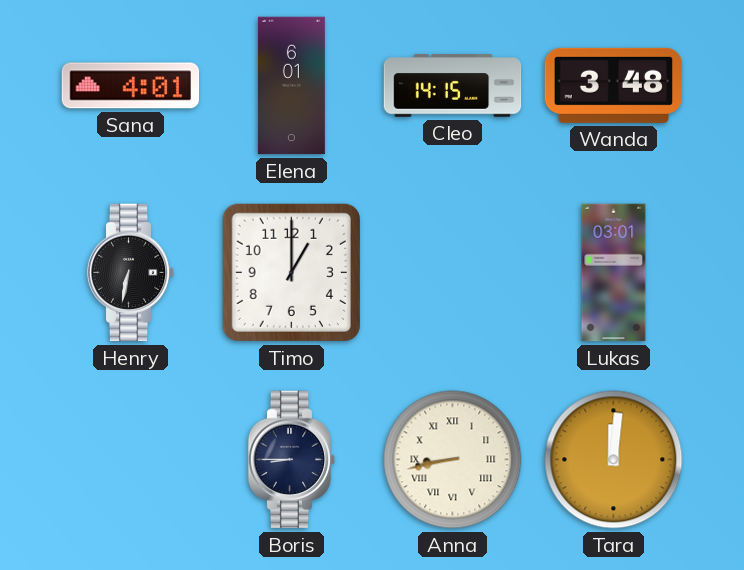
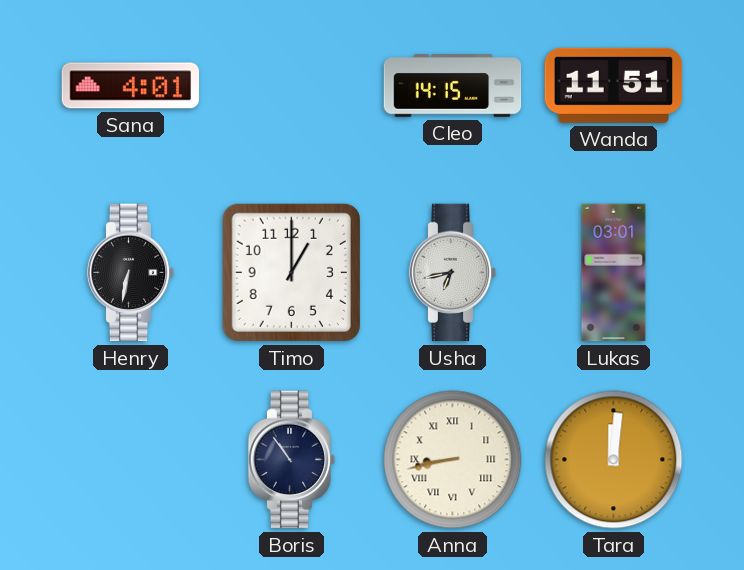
Elena: 6:01 -> none
Wanda: 3:48 -> 11:51
Usha: none -> 6:43
Boris: 8:45 -> 10:54
